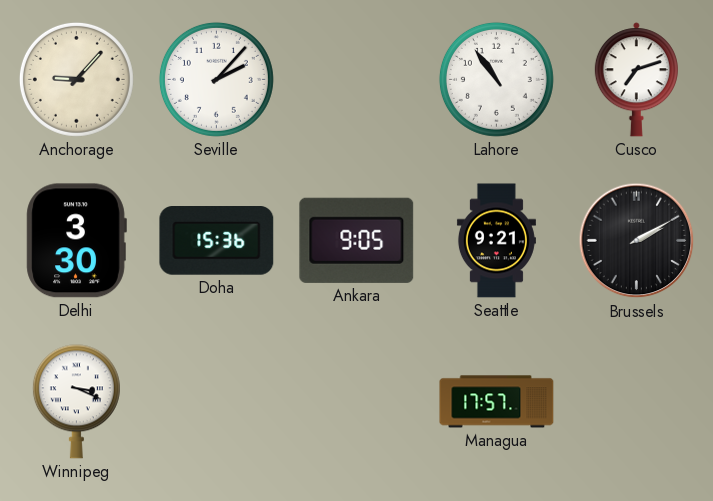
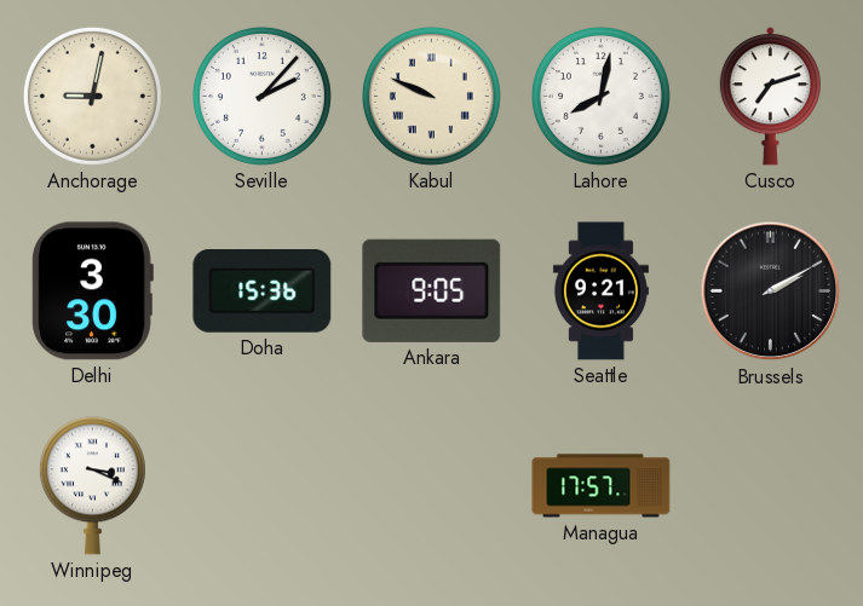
Anchorage: 9:07 -> 9:02
Kabul: none -> 9:49
Lahore: 10:54 -> 8:02
